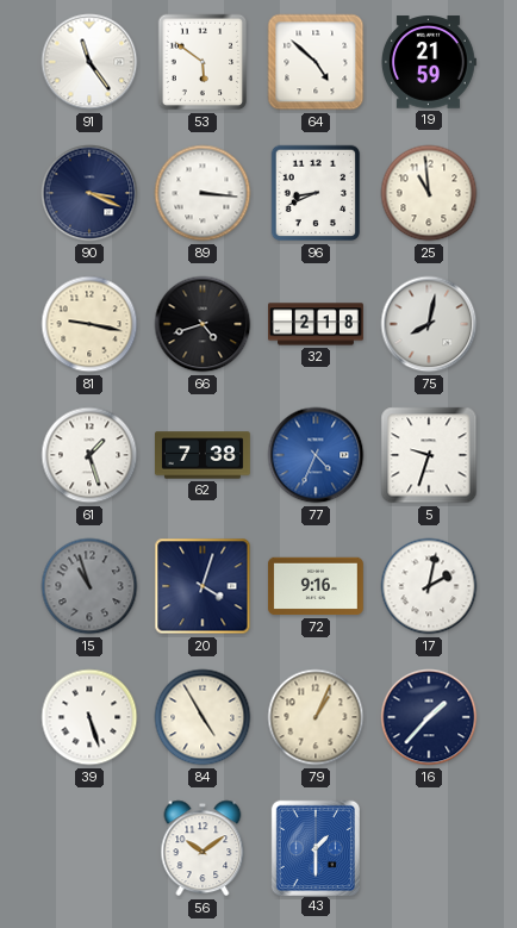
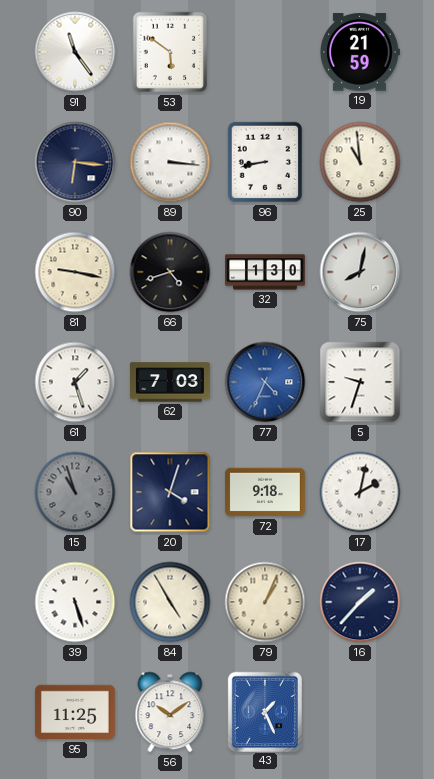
64: 4:52 -> none
90: 3:19 -> 6:16
96: 8:41 -> 8:43
32: 2:18 -> 1:30
62: 7:38 -> 7:03
72: 9:16 -> 9:18
95: none -> 11:25
43: 1:30 -> 1:26
